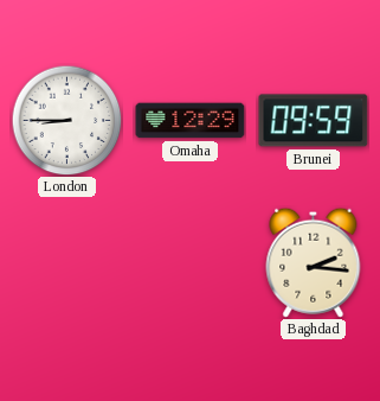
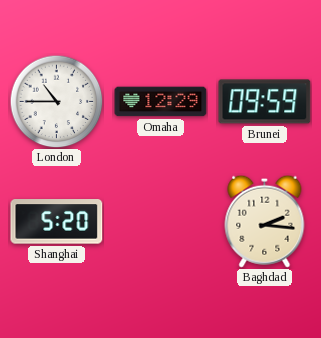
London: 8:45 -> 10:45
Shanghai: none -> 5:20
